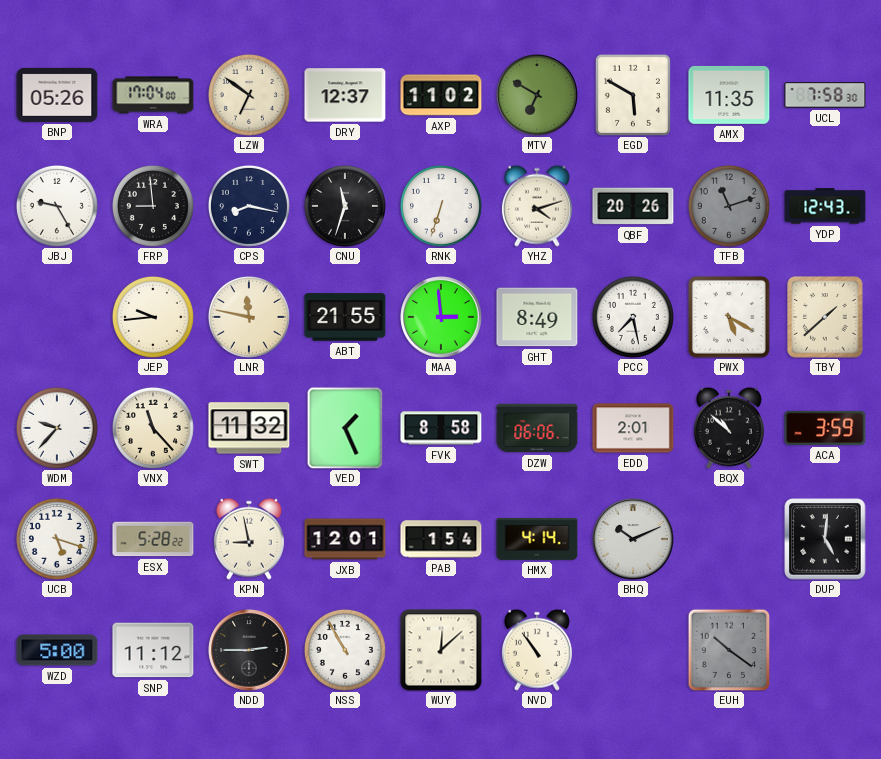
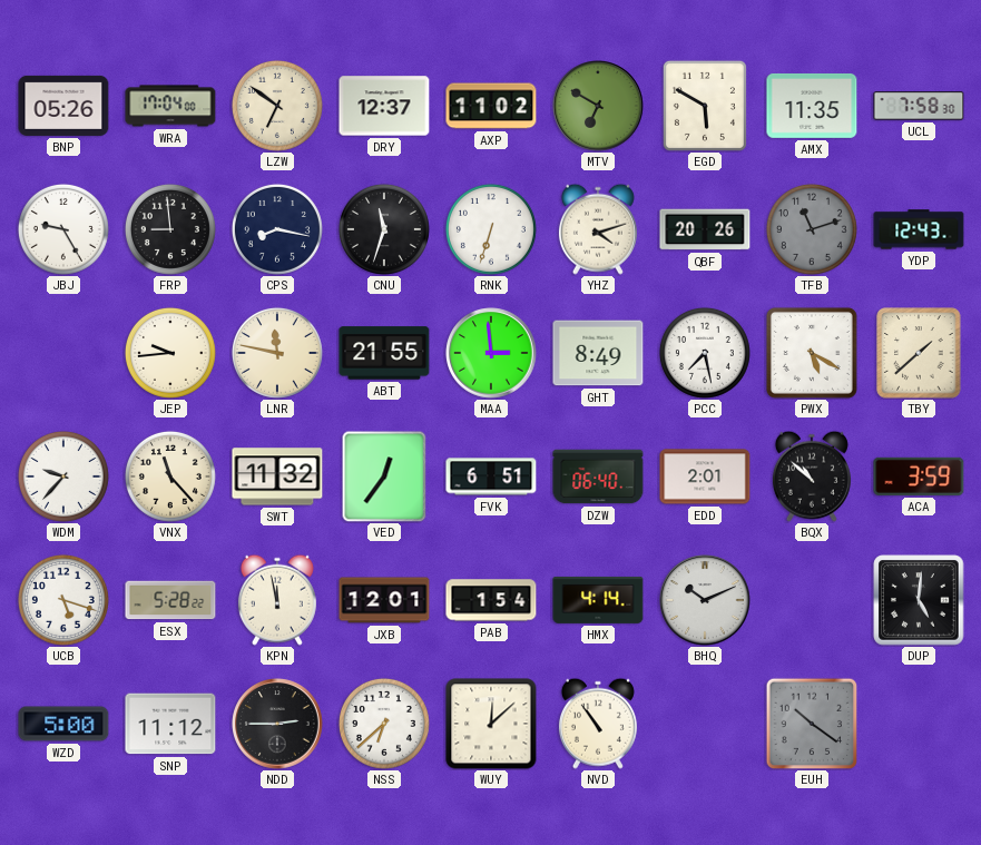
VED: 1:26 -> 12:36
FVK: 8:58 -> 6:51
DZW: 06:06 -> 06:40
KPN: 8:58 -> 11:58
NSS: 10:55 -> 6:38
